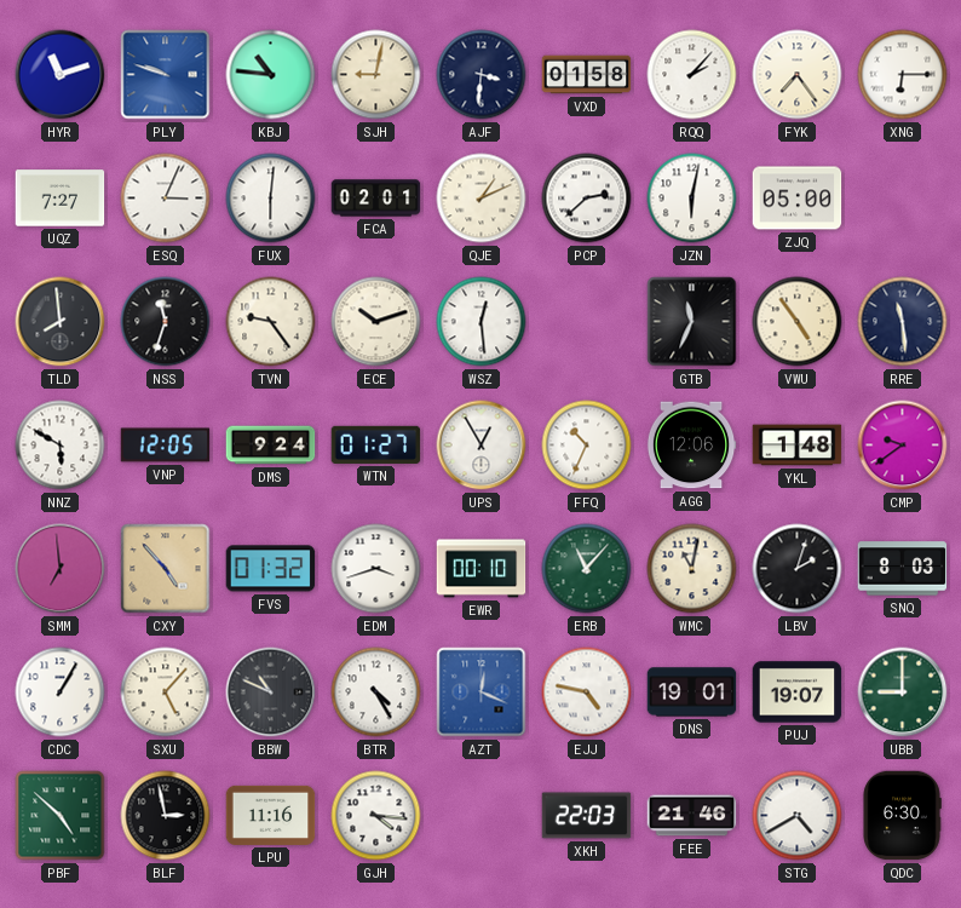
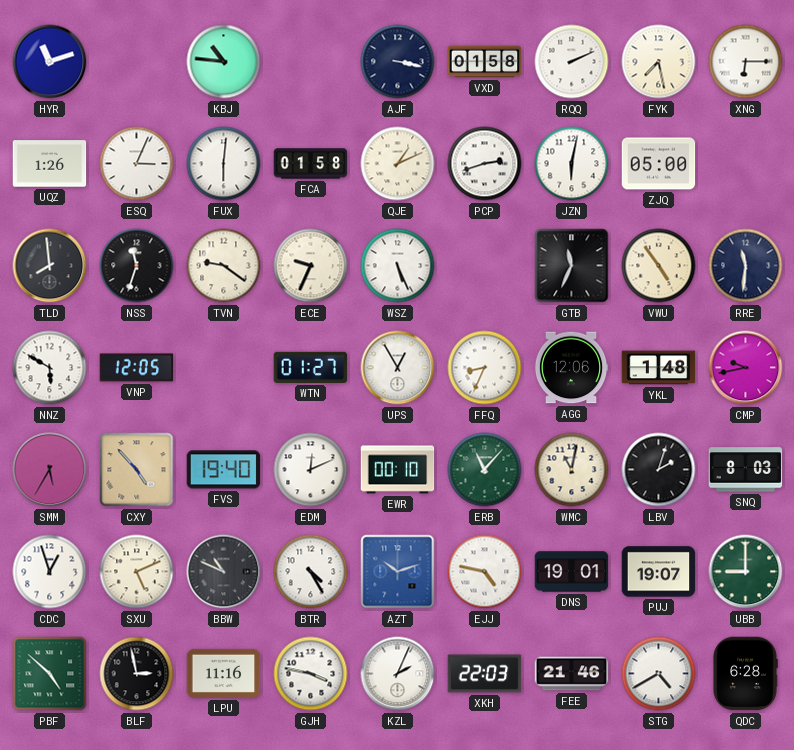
PLY: 9:48 -> none
SJH: 9:02 -> none
AJF: 3:31 -> 3:17
RQQ: 2:07 -> 2:11
FYK: 7:24 -> 7:28
UQZ: 7:27 -> 1:26
FCA: 02:01 -> 01:58
PCP: 2:38 -> 2:42
TVN: 9:24 -> 9:21
ECE: 10:12 -> 9:34
WSZ: 12:29 -> 5:26
RRE: 11:29 -> 11:31
DMS: 9:24 -> none
FFQ: 10:34 -> 8:34
CMP: 9:39 -> 9:43
SMM: 6:59 -> 5:35
FVS: 01:32 -> 19:40
EDM: 3:42 -> 12:11
CDC: 1:05 -> 12:57
SXU: 5:07 -> 5:11
AZT: 12:19 -> 10:12
GJH: 4:16 -> 3:47
KZL: none -> 2:04
QDC: 6:30 -> 6:28
